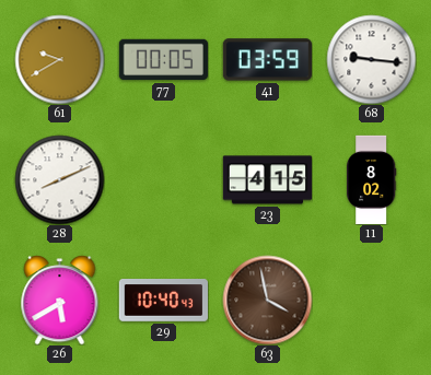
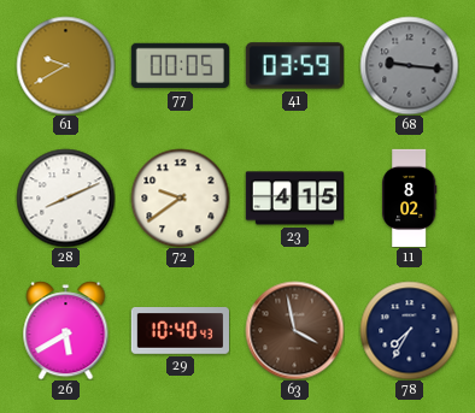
68 dial: white -> grey
72: none -> 9:39
78: none -> 7:35
